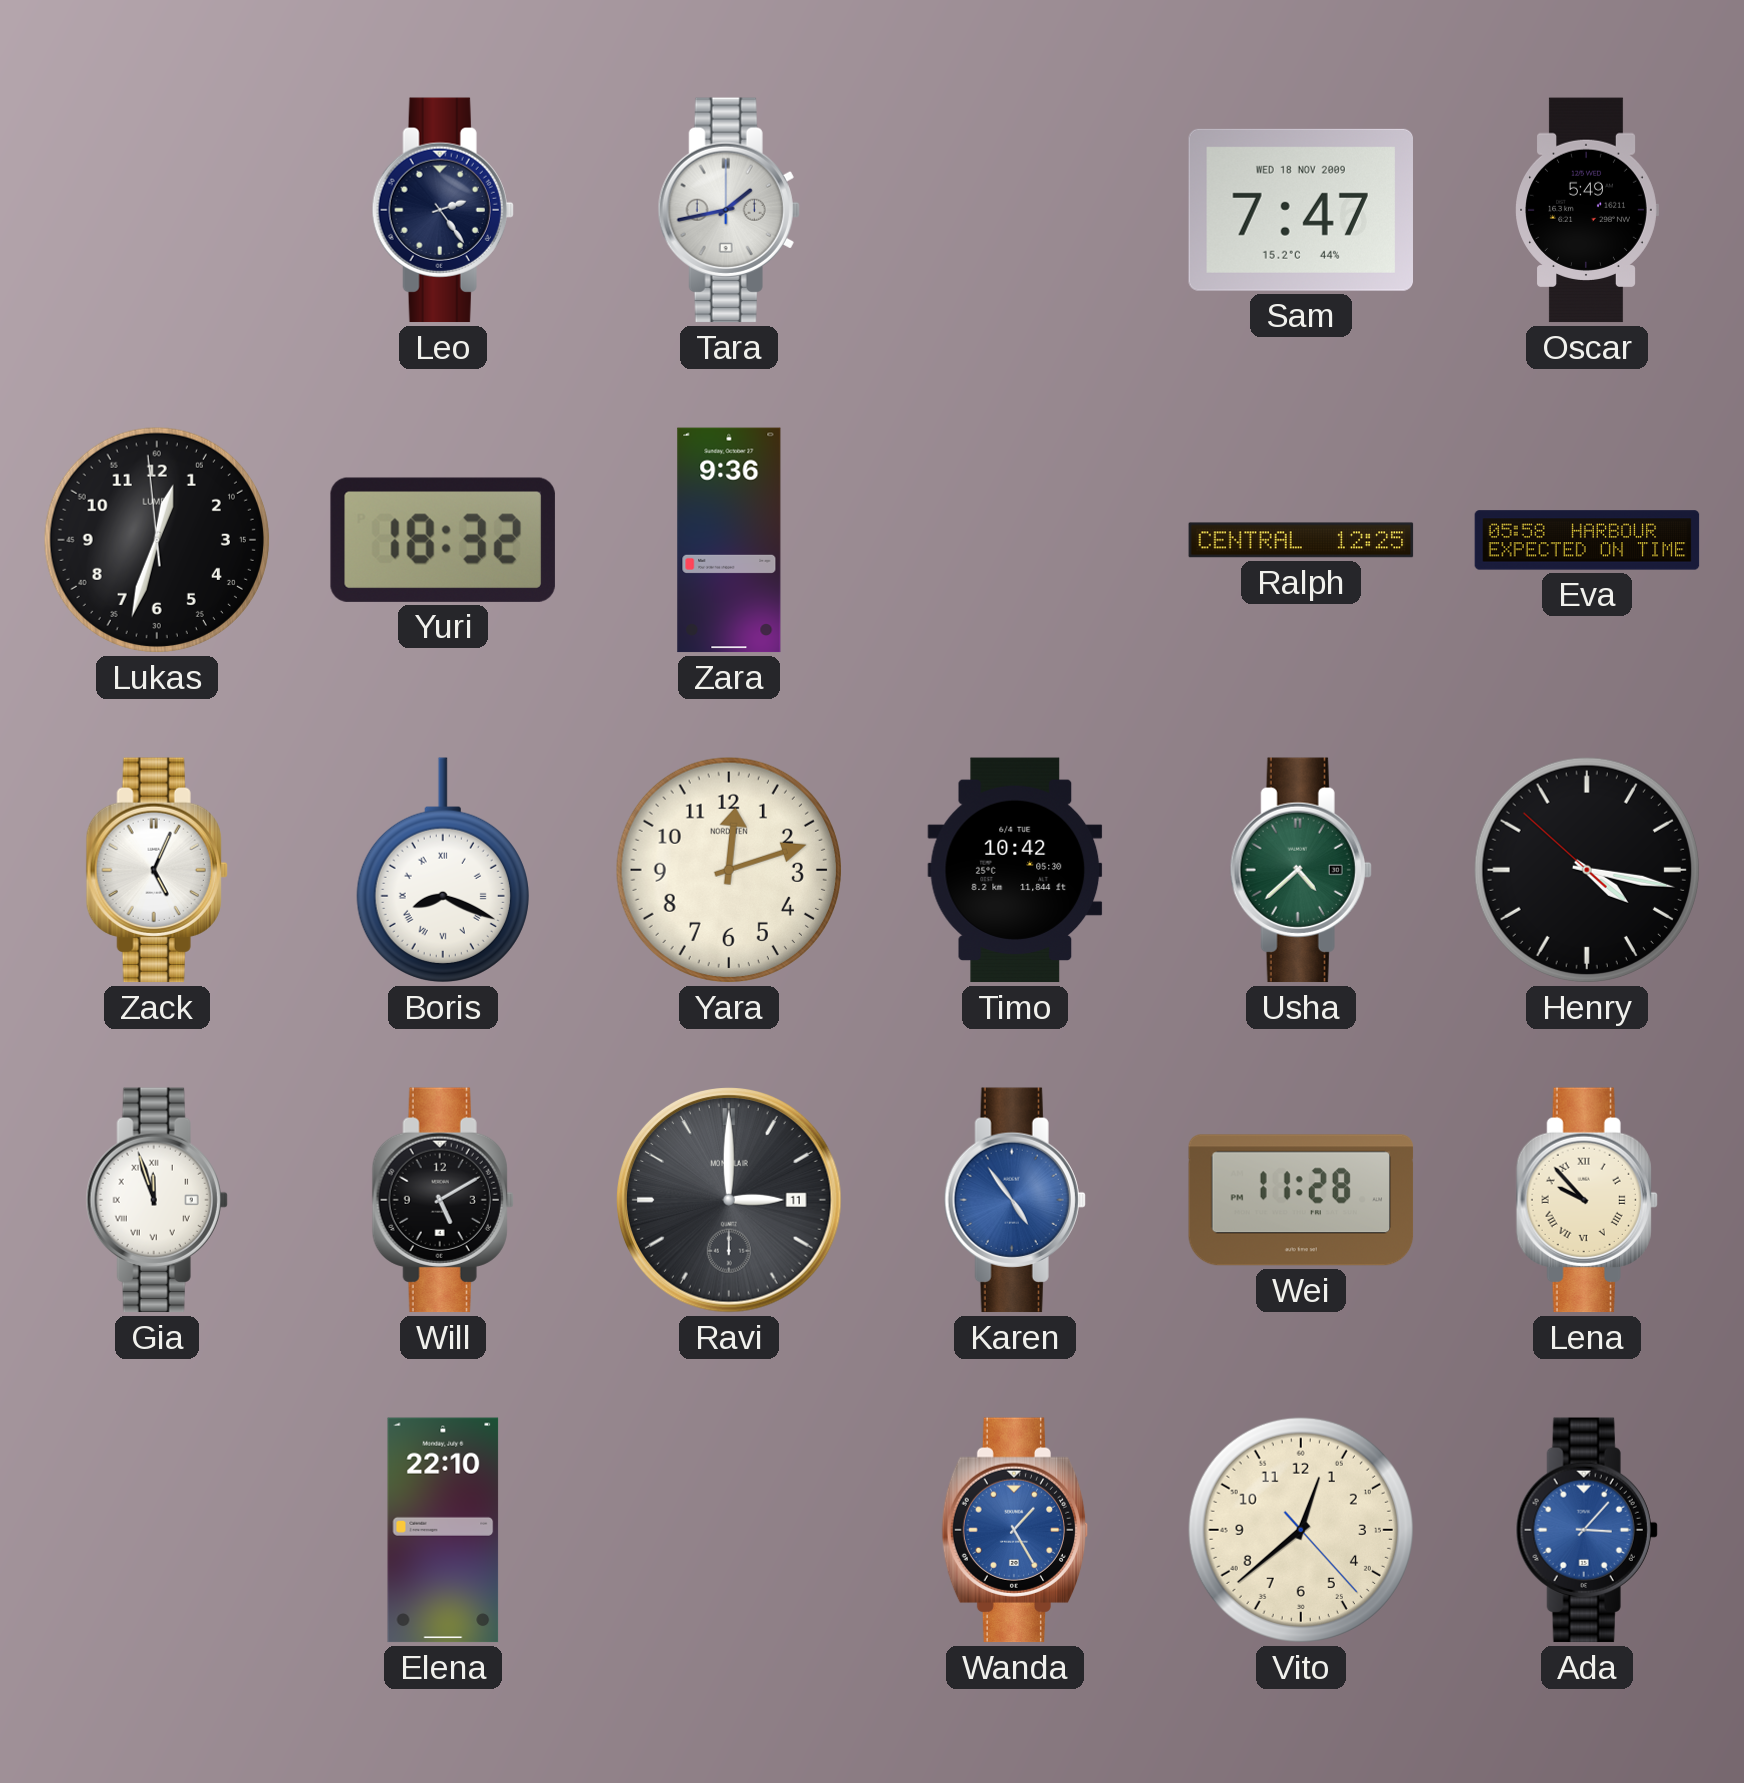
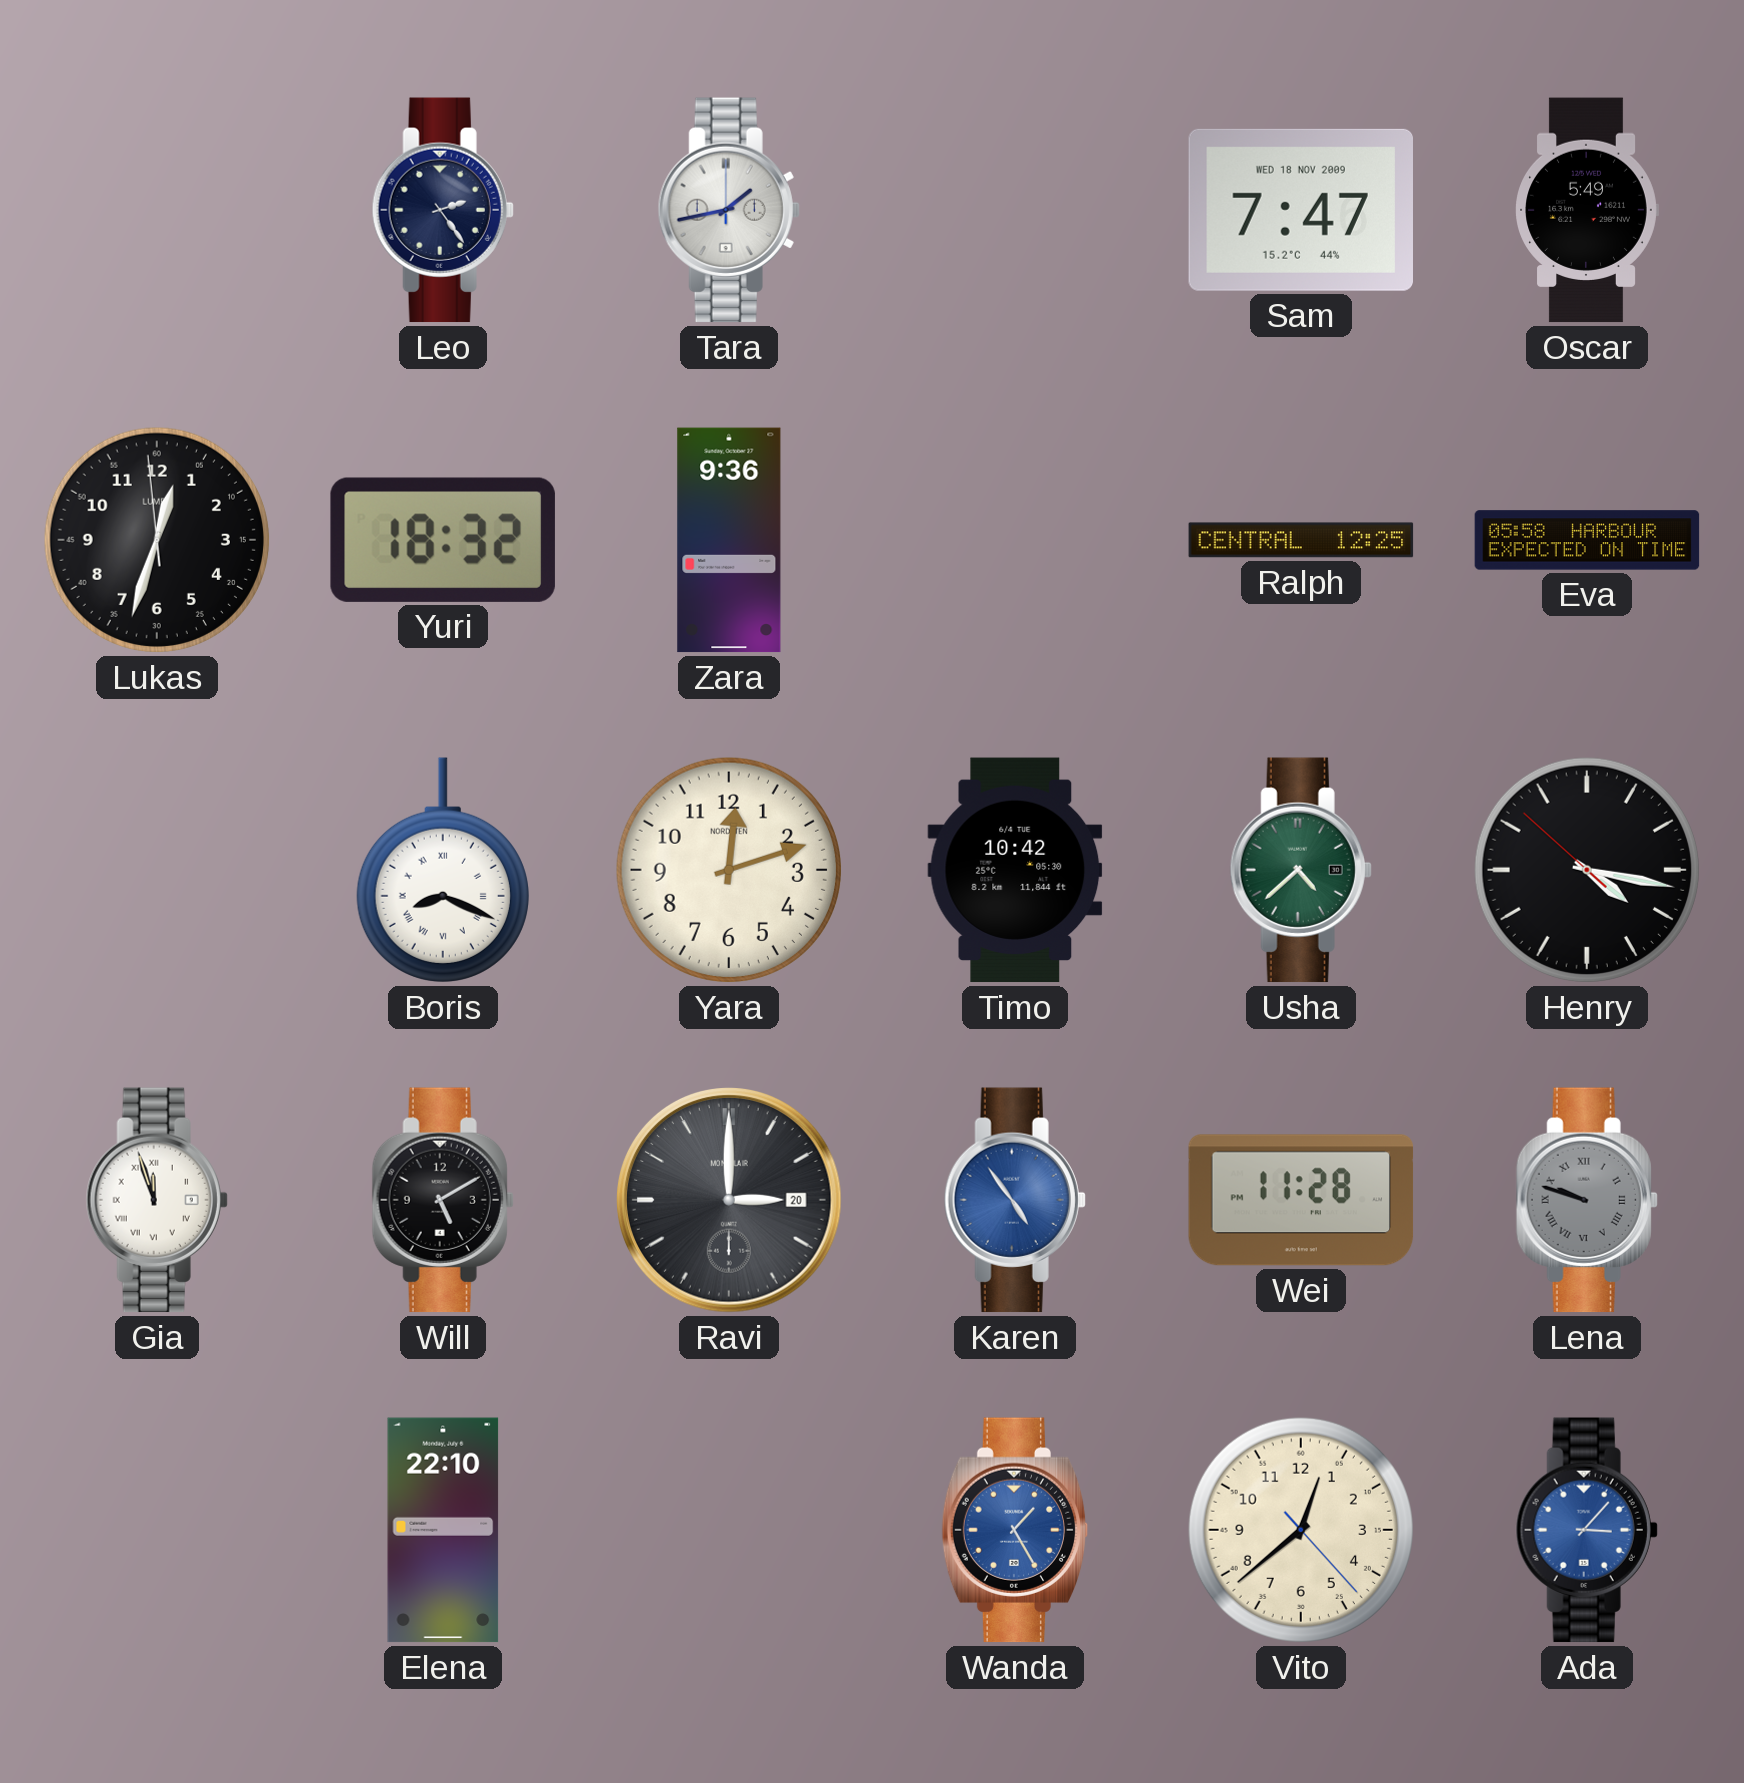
Zack: 5:04 -> none
Ravi date: 11 -> 20
Lena: 9:53 -> 9:48
Lena dial: cream -> grey
